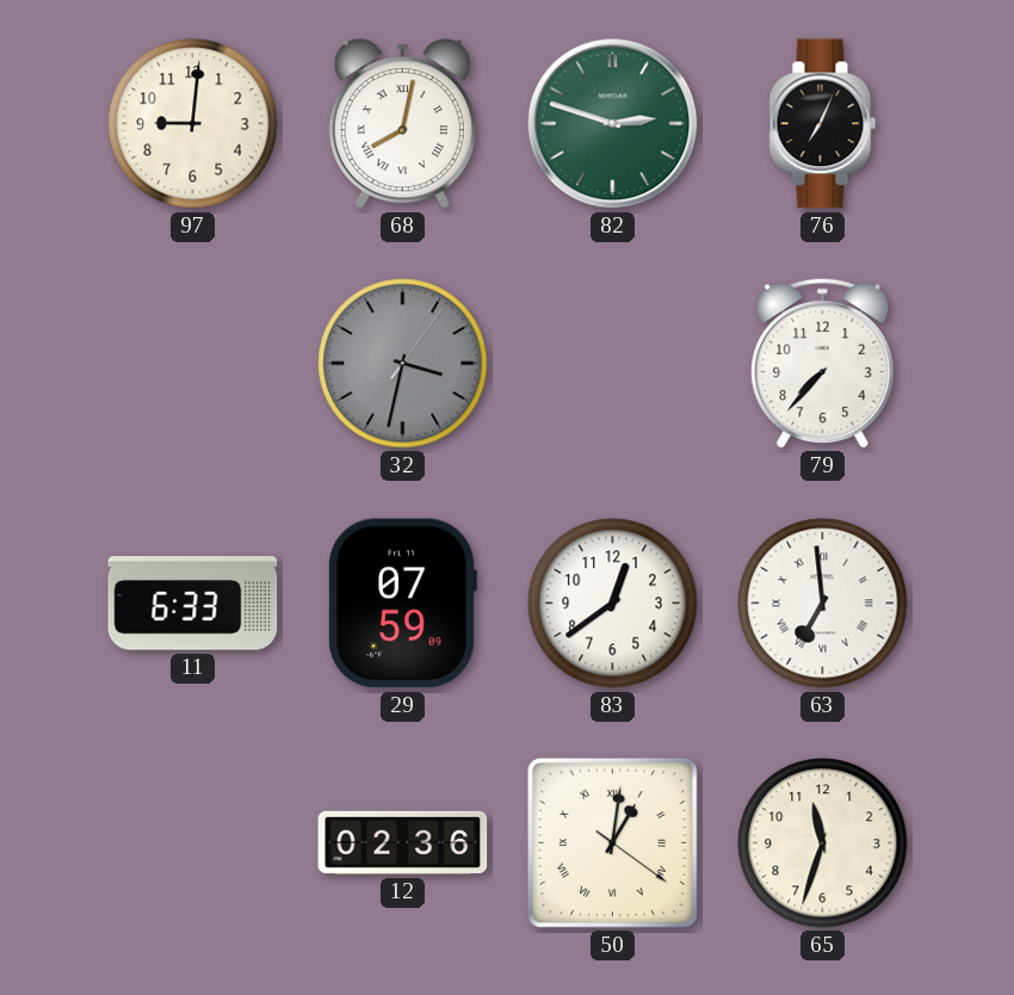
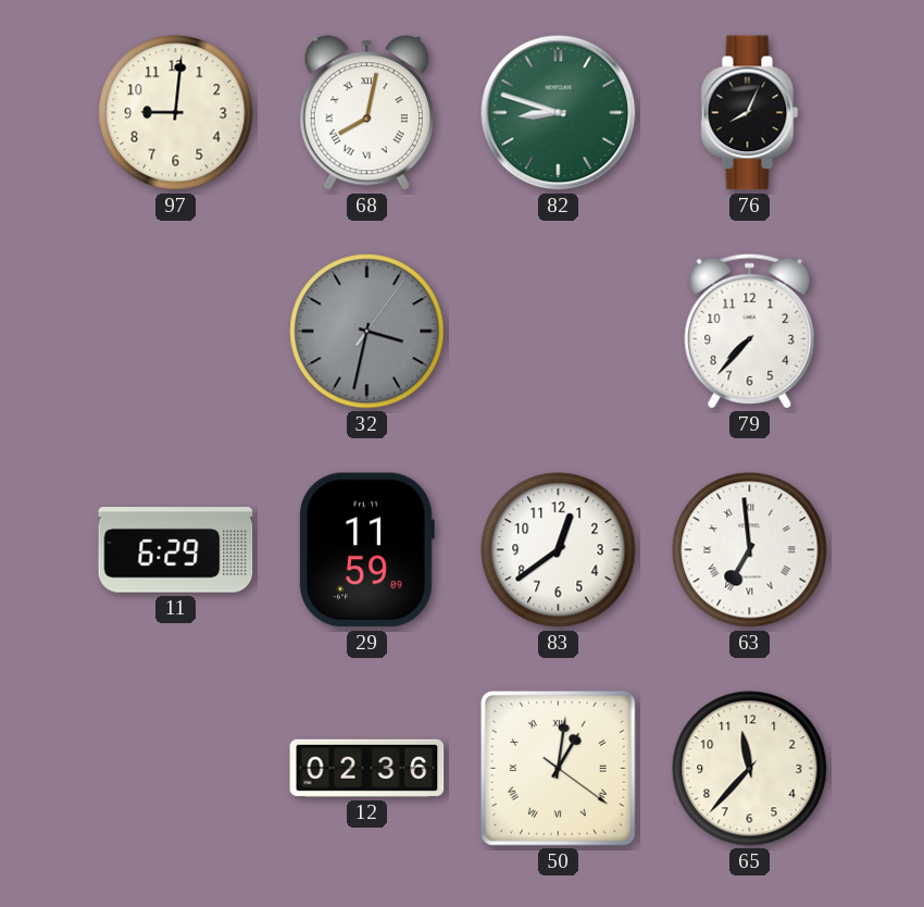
82: 2:48 -> 8:48
76: 7:04 -> 8:04
11: 6:33 -> 6:29
29: 07:59 -> 11:59
65: 11:33 -> 11:37
